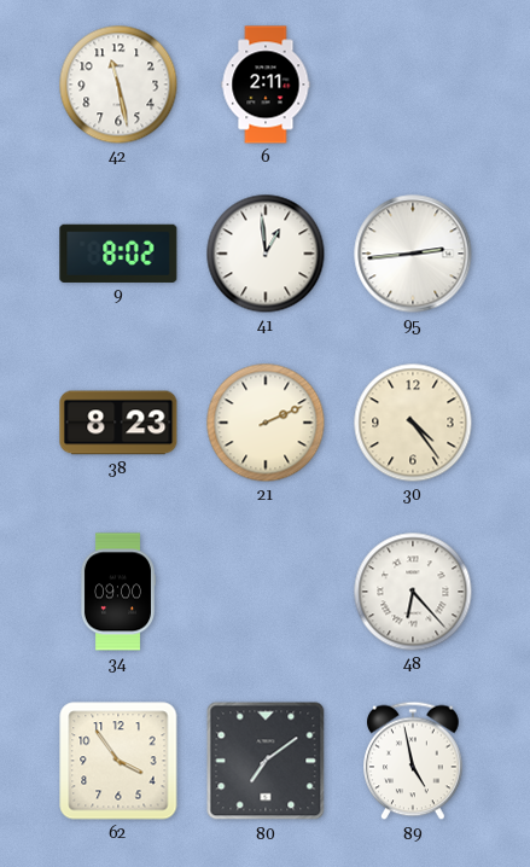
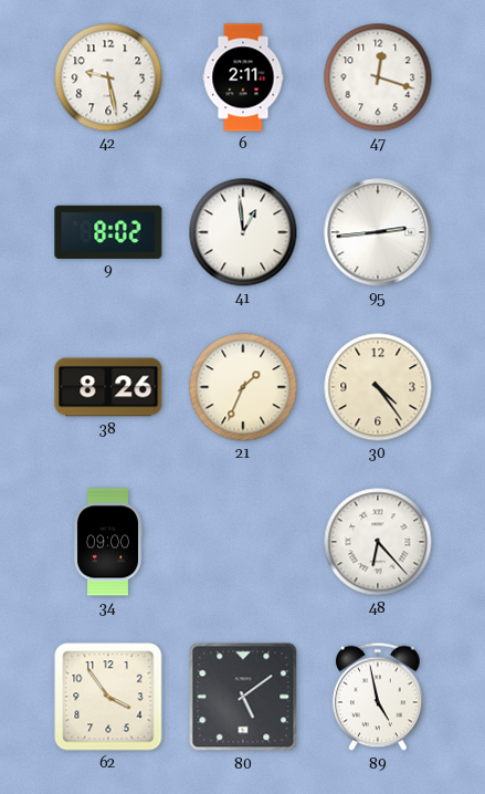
42: 11:28 -> 9:28
47: none -> 12:18
38: 8:23 -> 8:26
21: 2:11 -> 1:34
80: 7:09 -> 5:09
